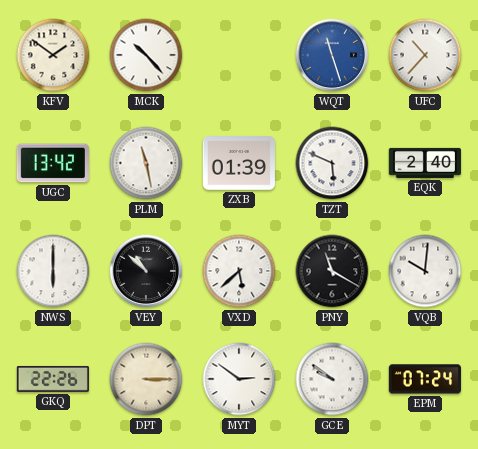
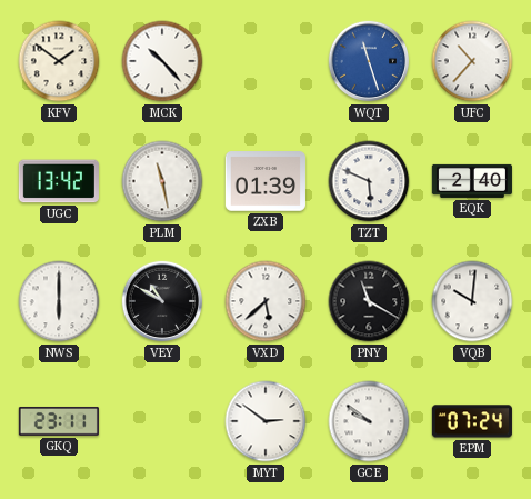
VEY: 10:52 -> 10:50
GKQ: 22:26 -> 23:11
DPT: 3:15 -> none
